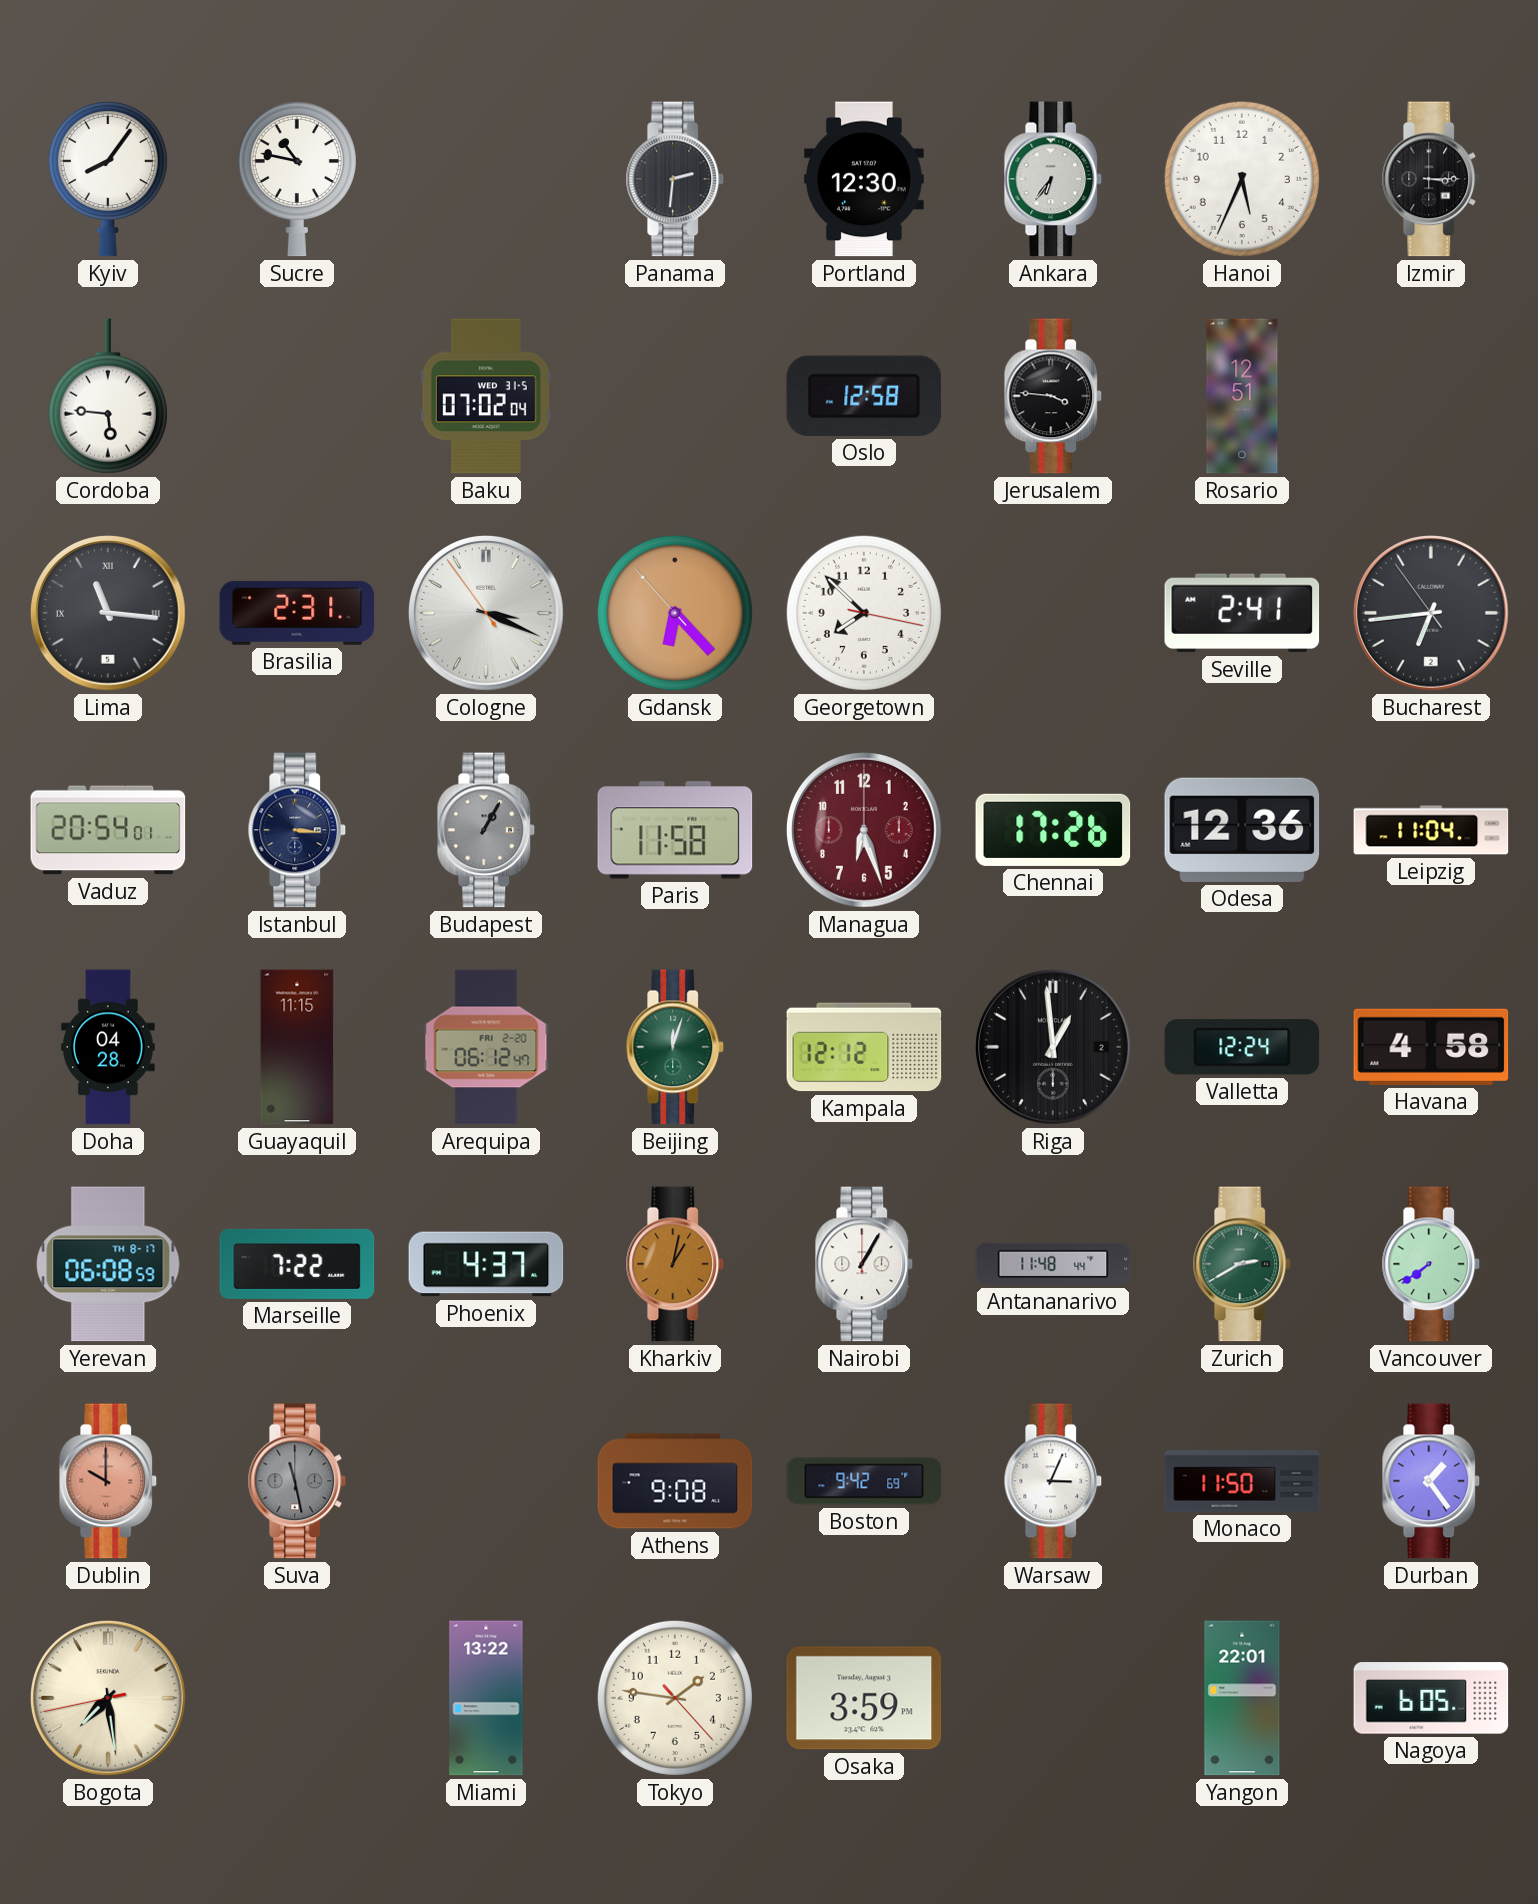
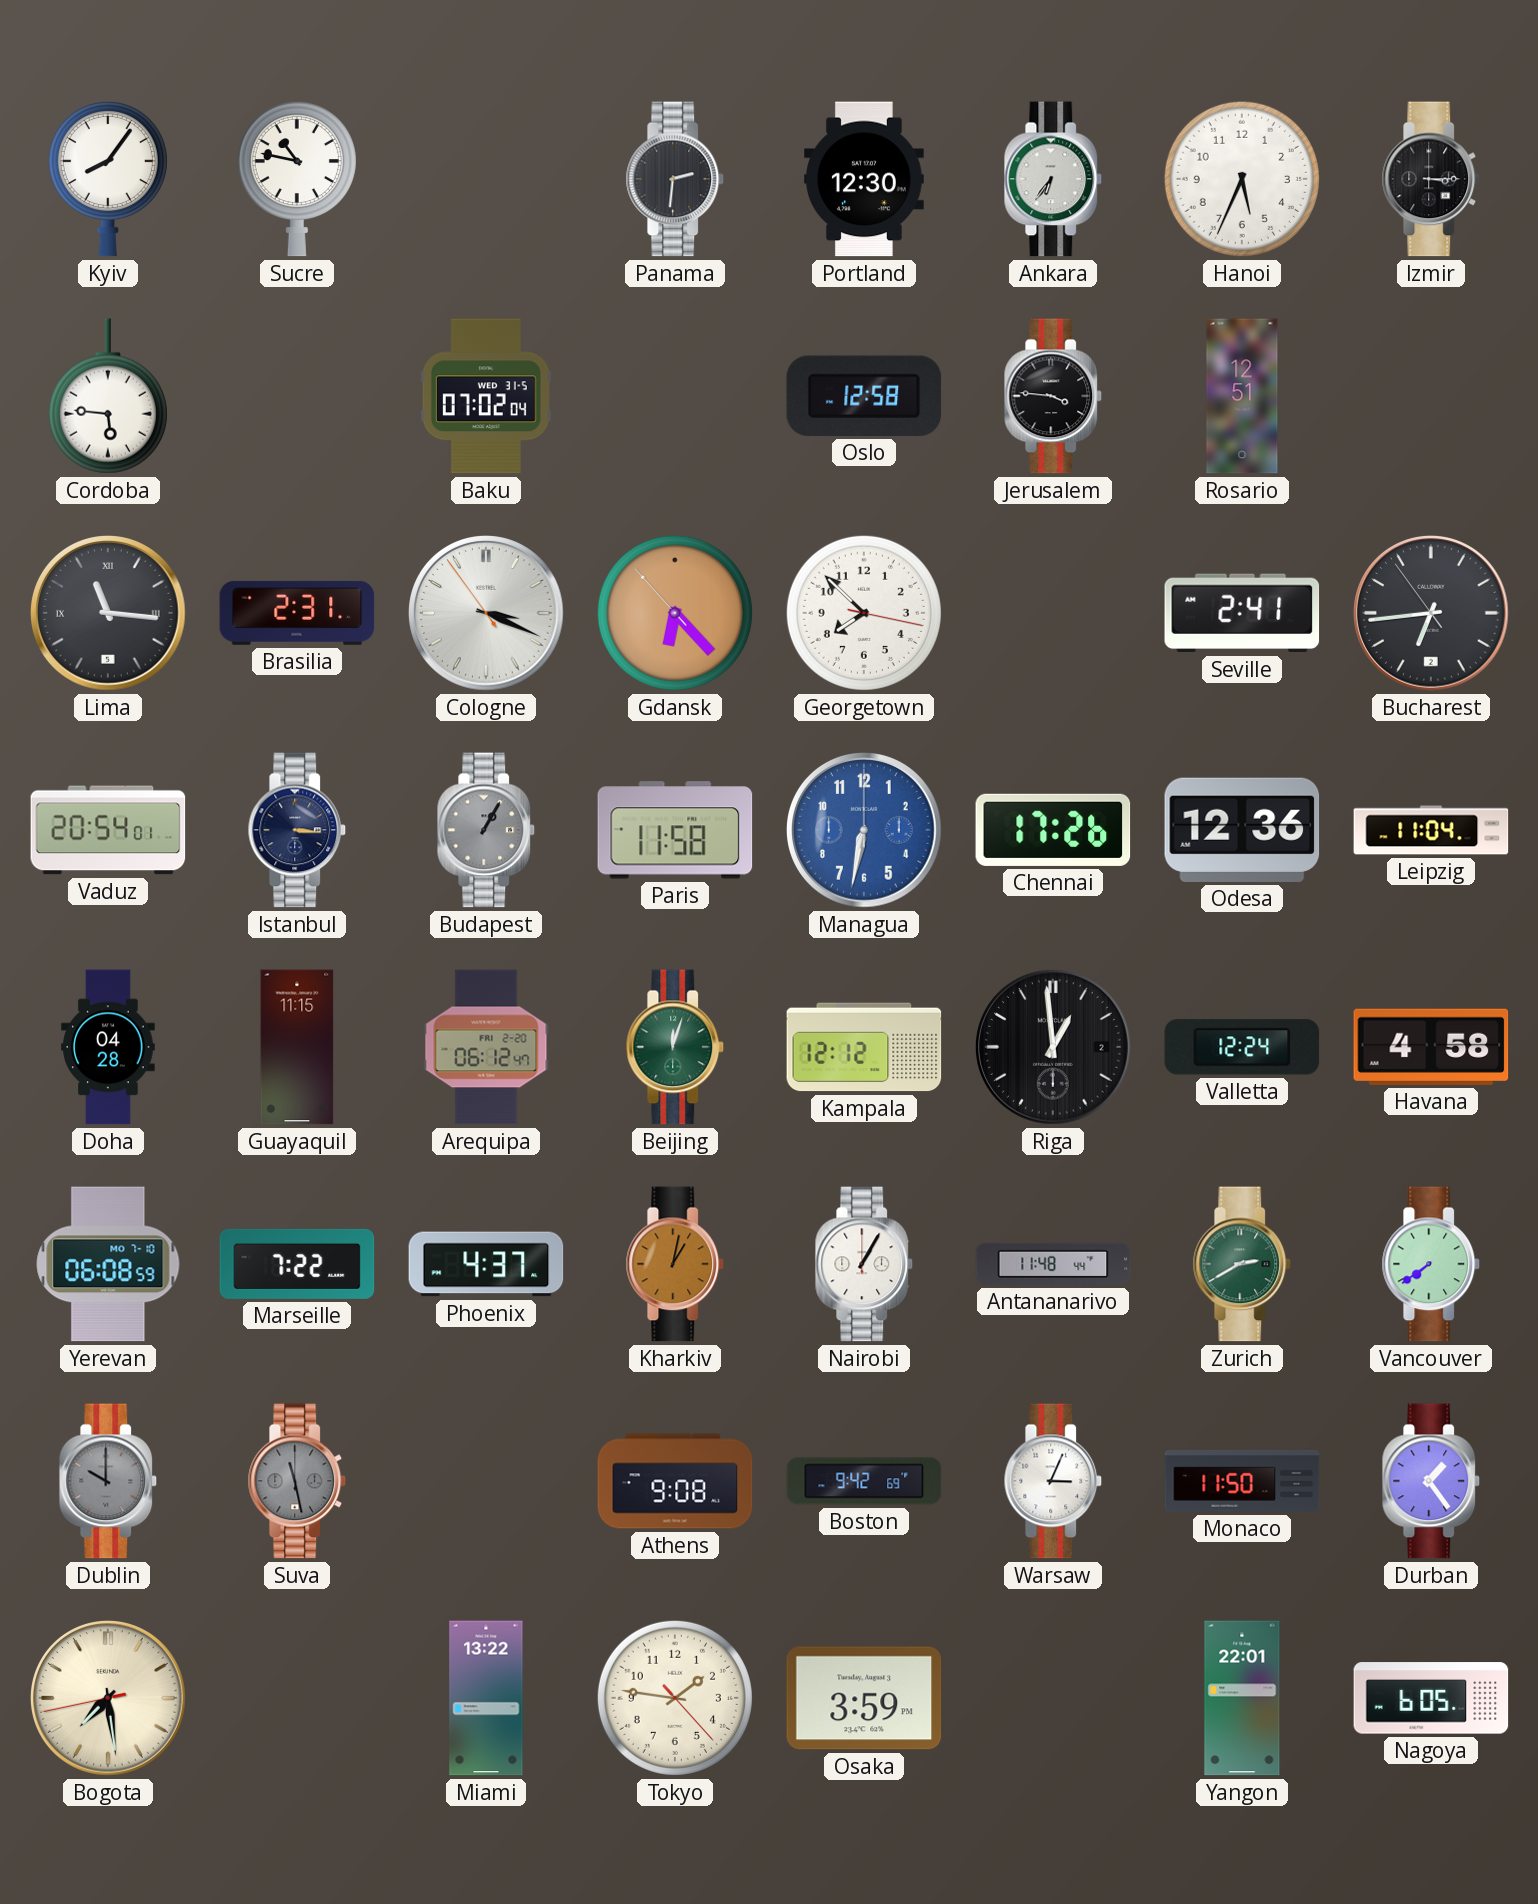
Managua: 6:27 -> 6:32
Managua dial: burgundy -> blue
Yerevan date: TH 8-17 -> MO 7-10
Dublin dial: salmon -> grey
